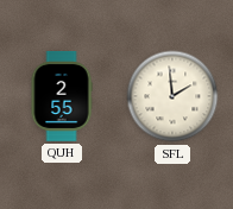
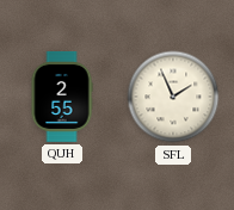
SFL: 1:59 -> 1:56
